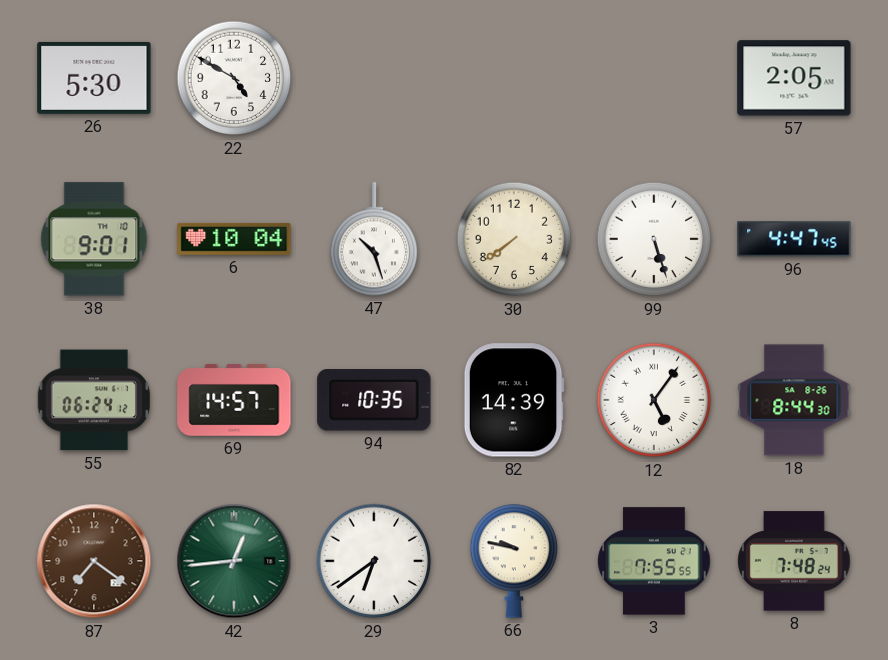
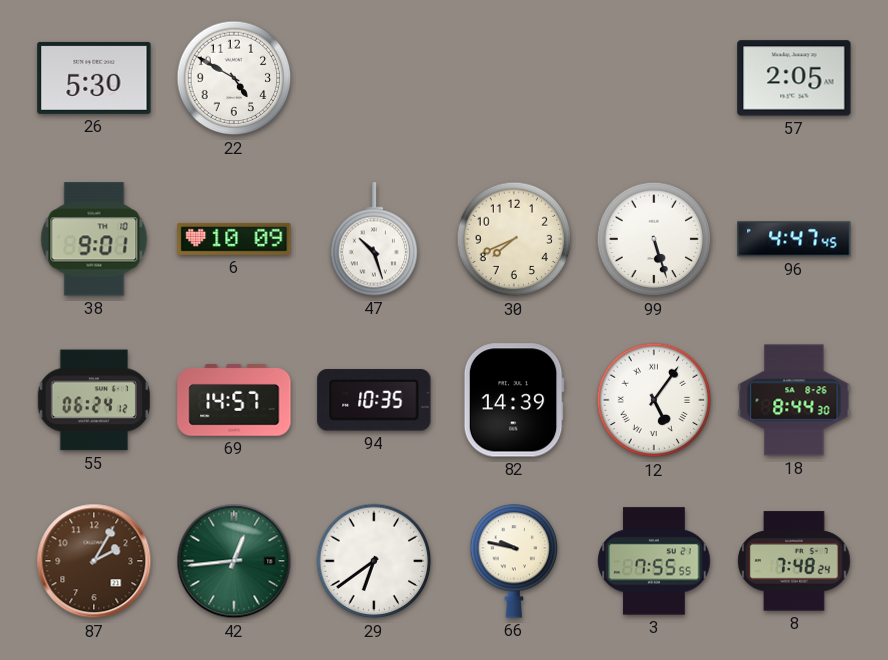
6: 10:04 -> 10:09
30: 7:39 -> 7:41
87: 7:21 -> 2:05
